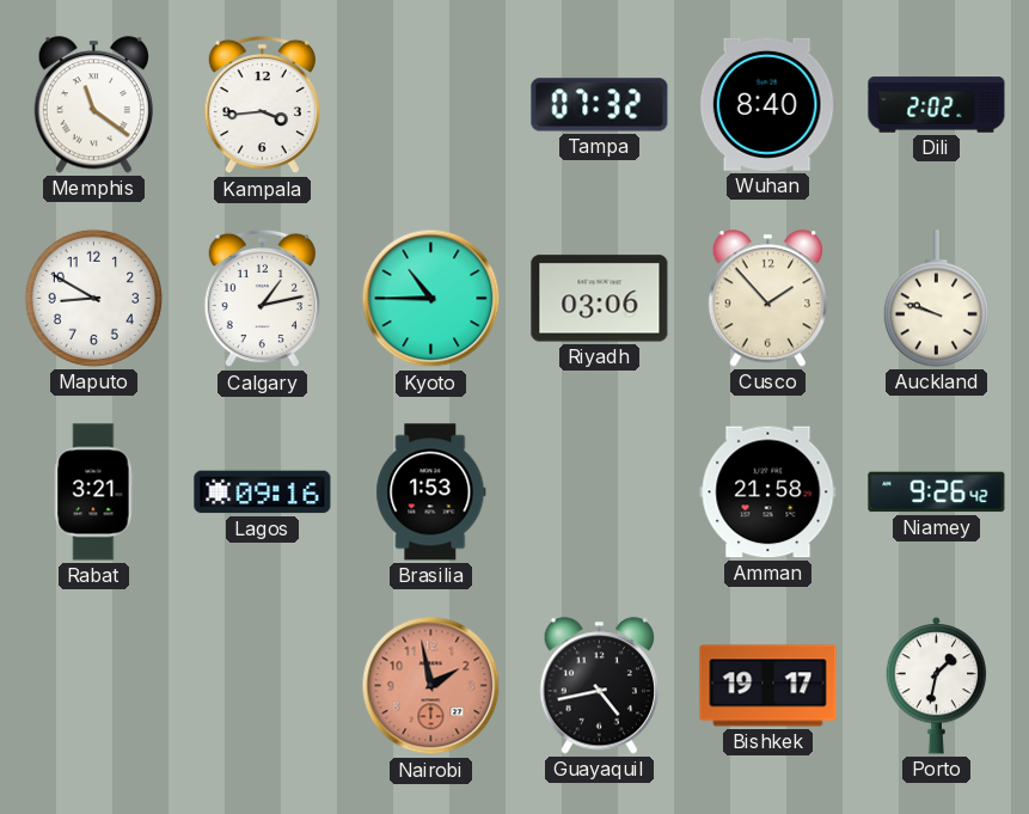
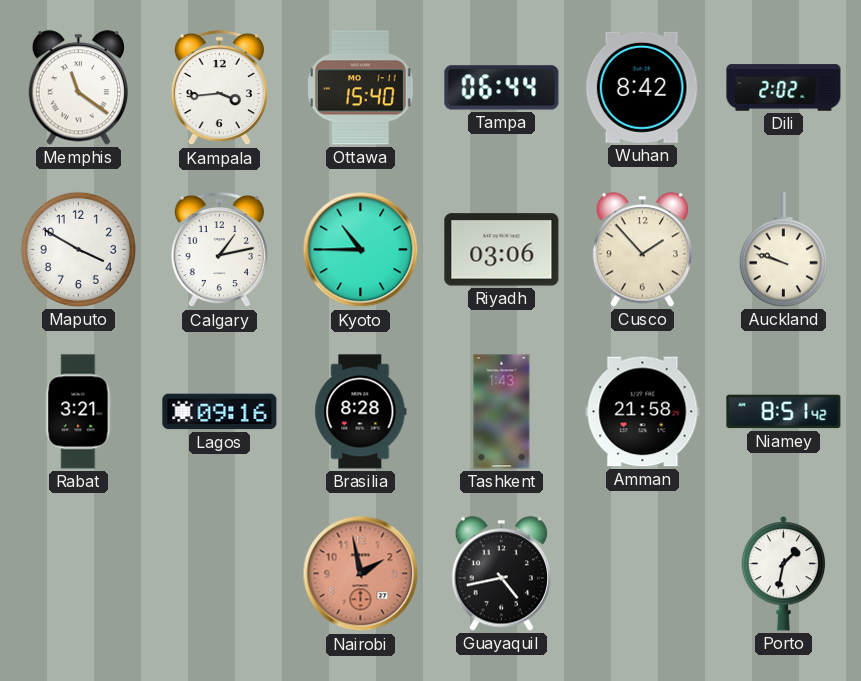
Ottawa: none -> 15:40
Tampa: 07:32 -> 06:44
Wuhan: 8:40 -> 8:42
Maputo: 8:50 -> 3:50
Brasilia: 1:53 -> 8:28
Tashkent: none -> 1:43
Niamey: 9:26 -> 8:51
Bishkek: 19:17 -> none
